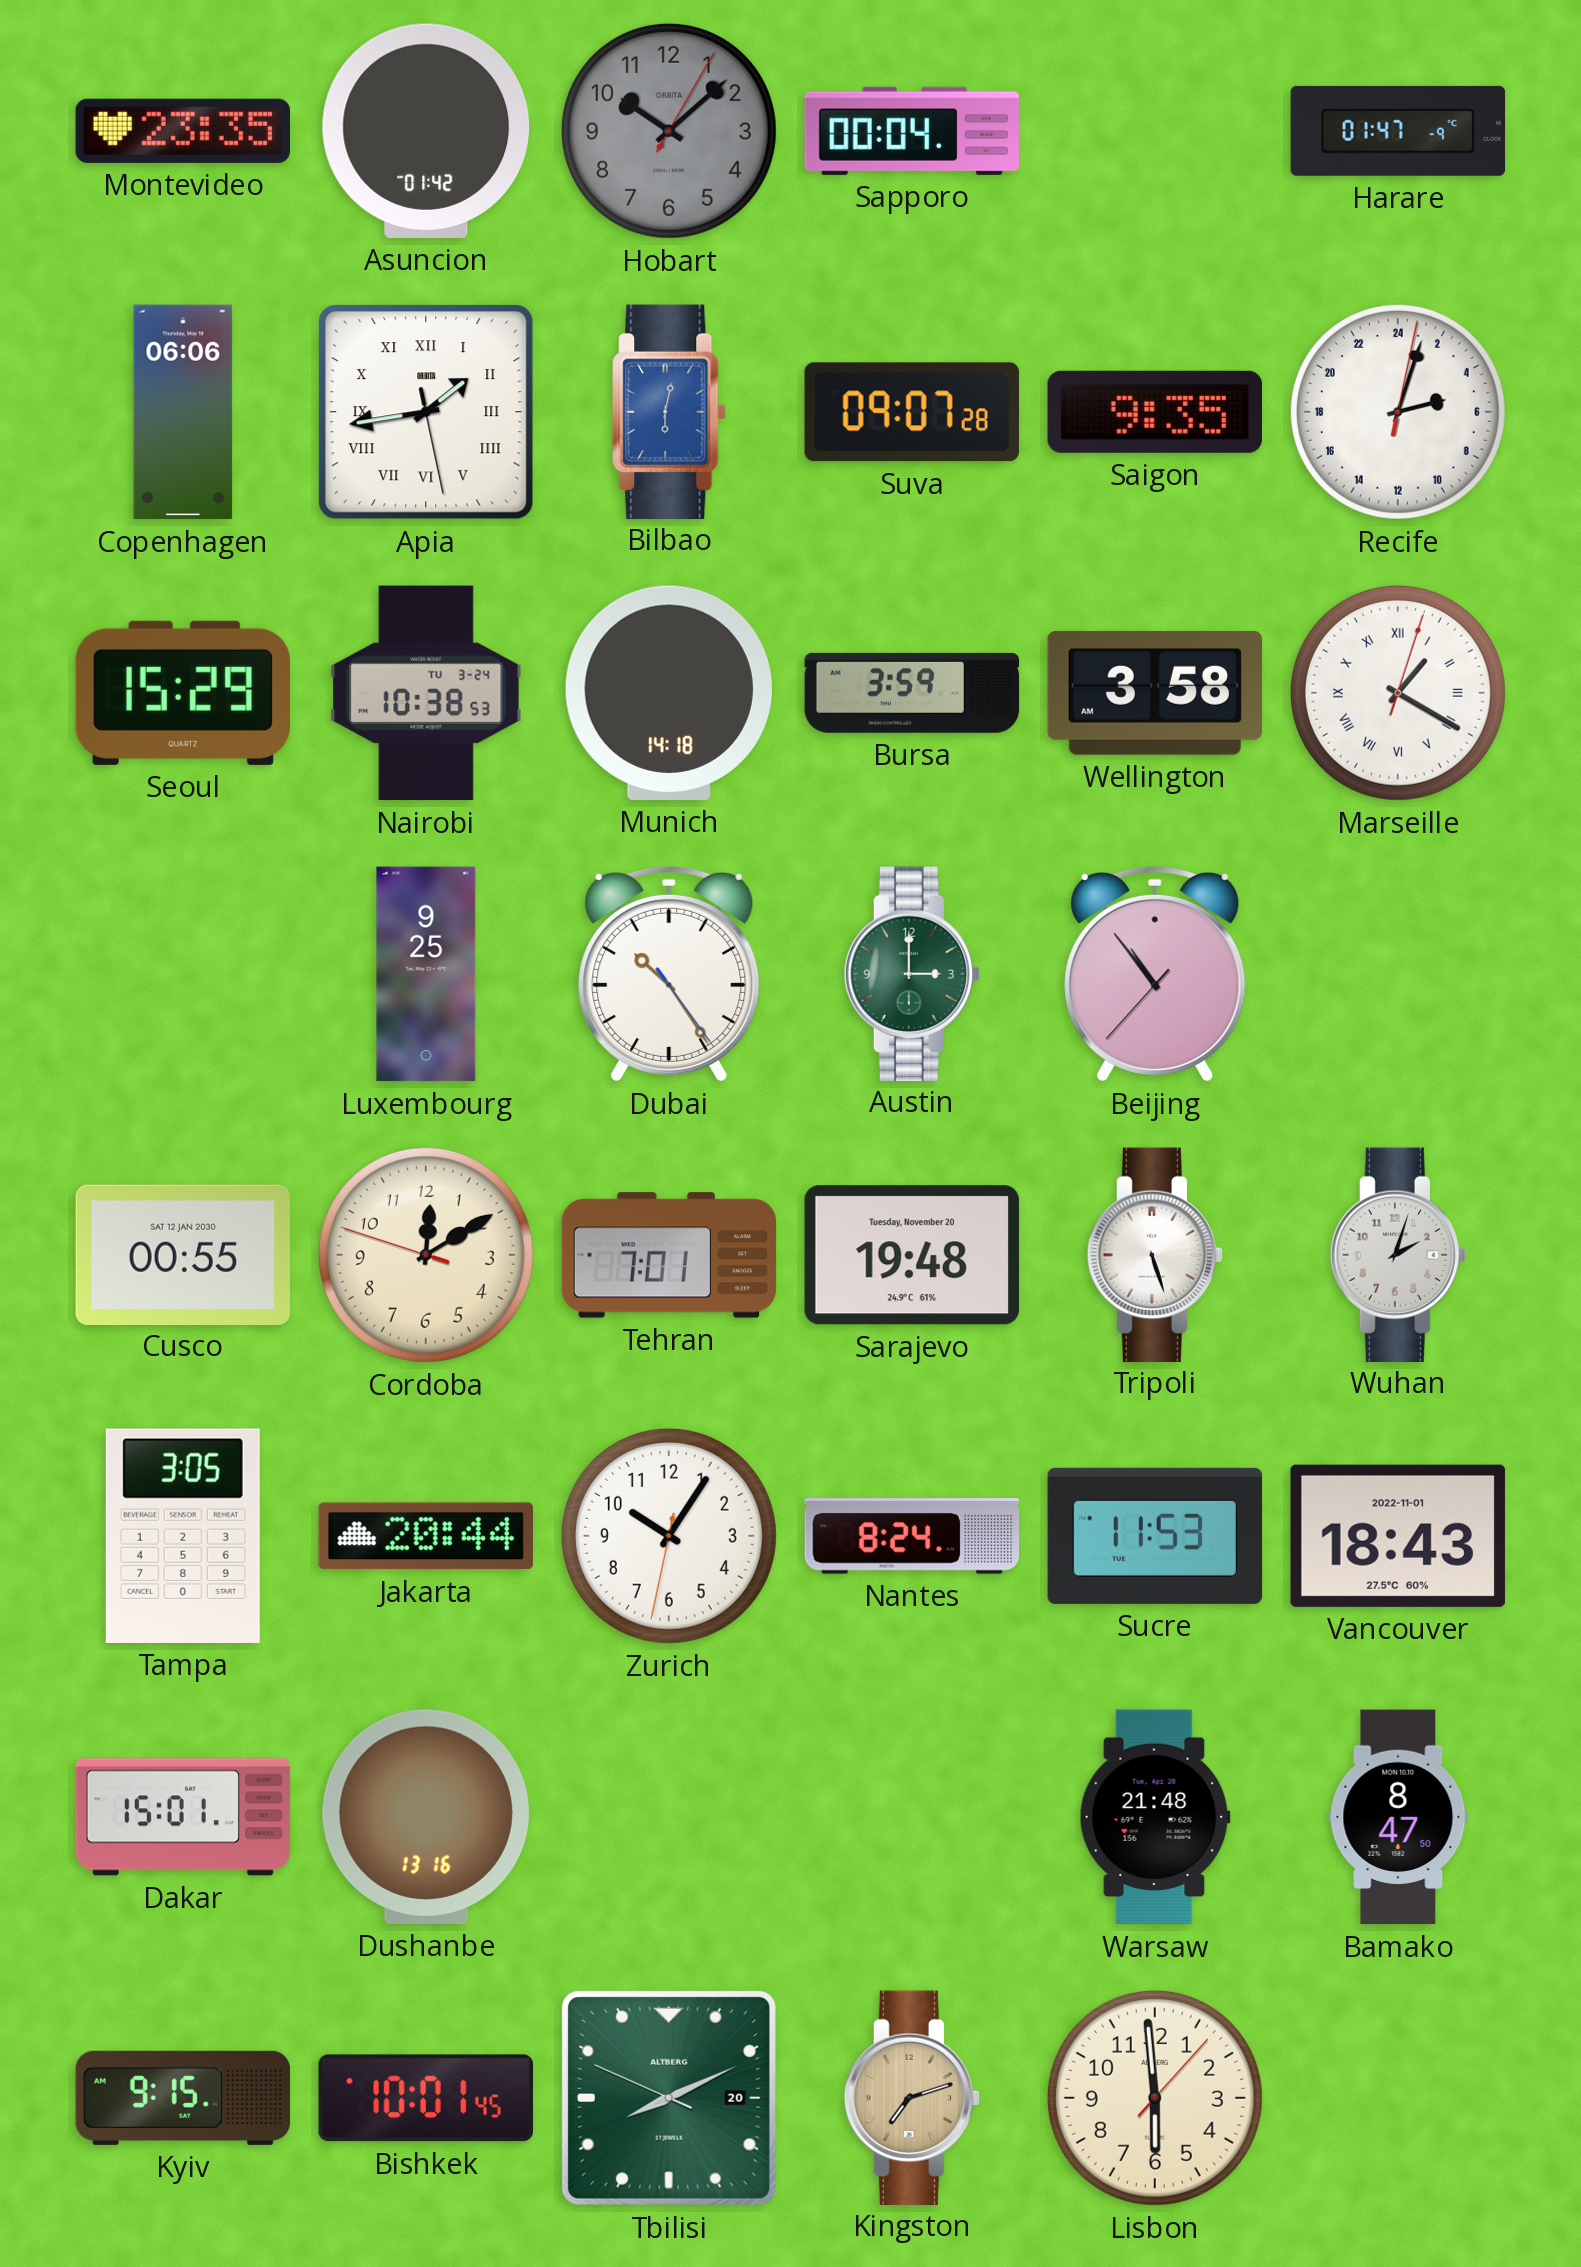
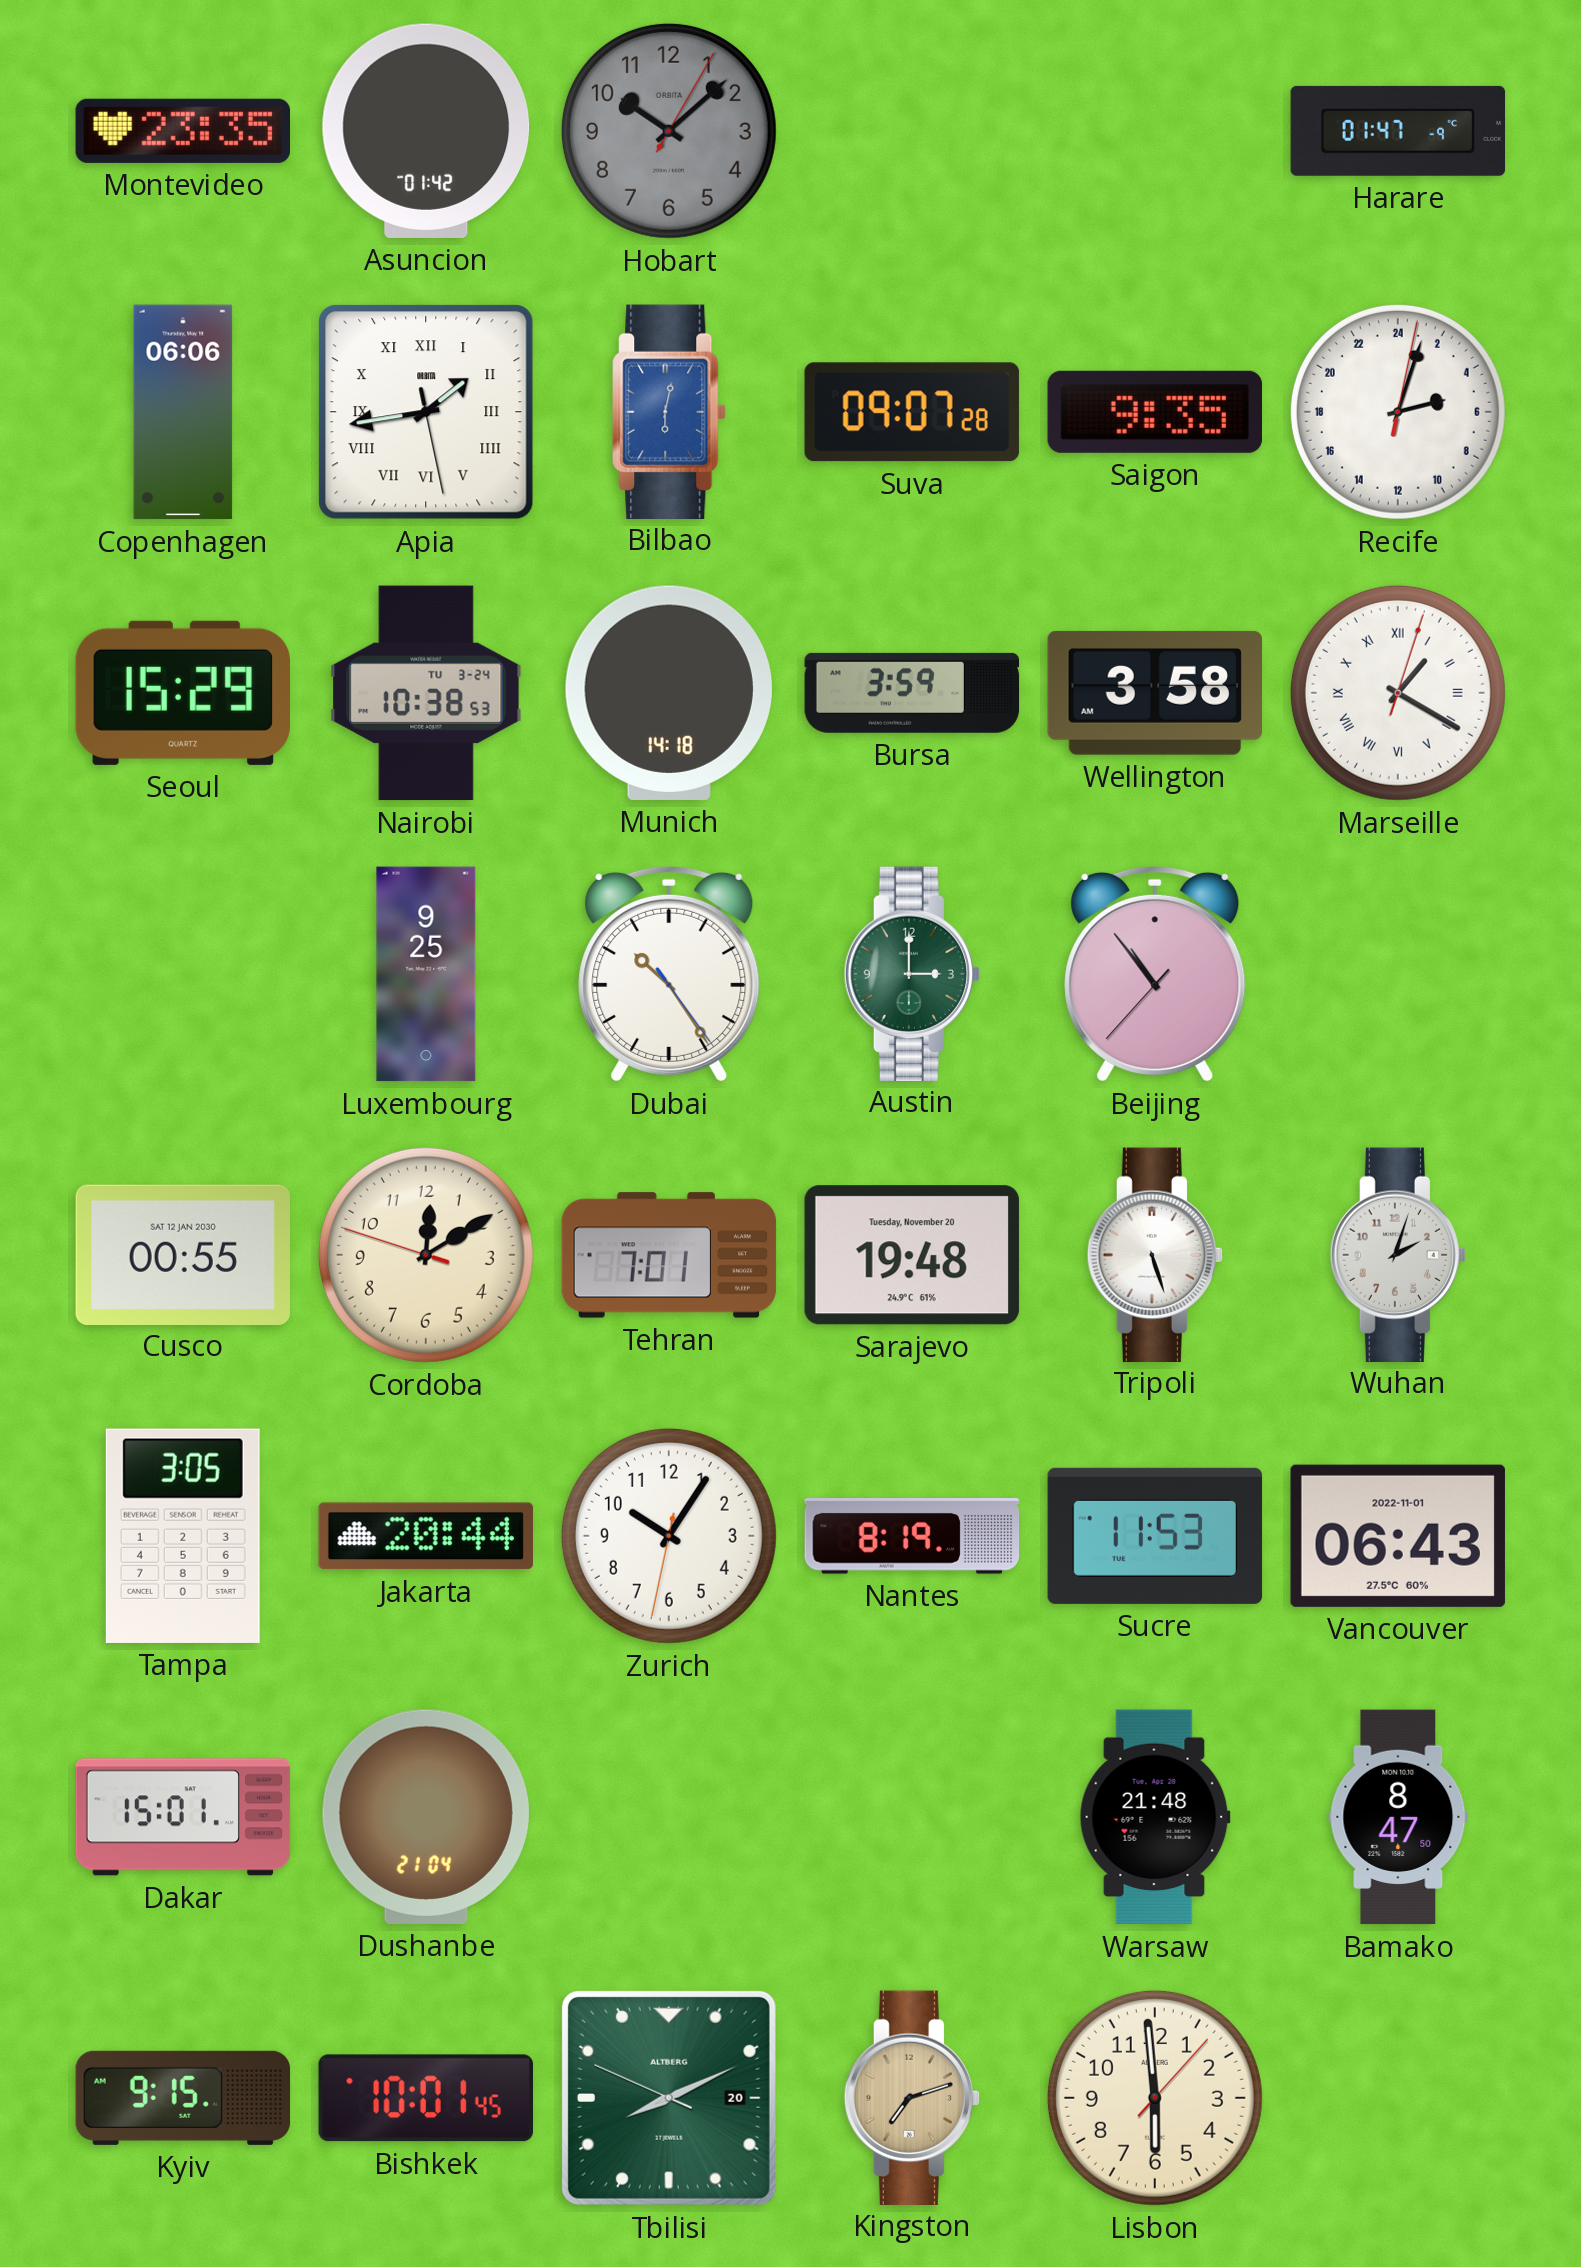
Sapporo: 00:04 -> none
Nantes: 8:24 -> 8:19
Vancouver: 18:43 -> 06:43
Dushanbe: 13:16 -> 21:04
